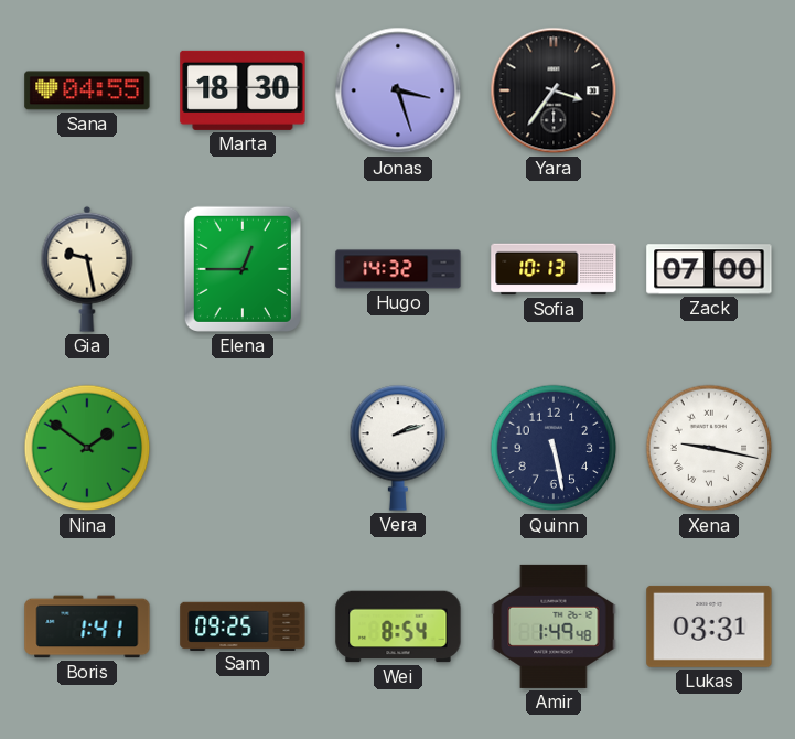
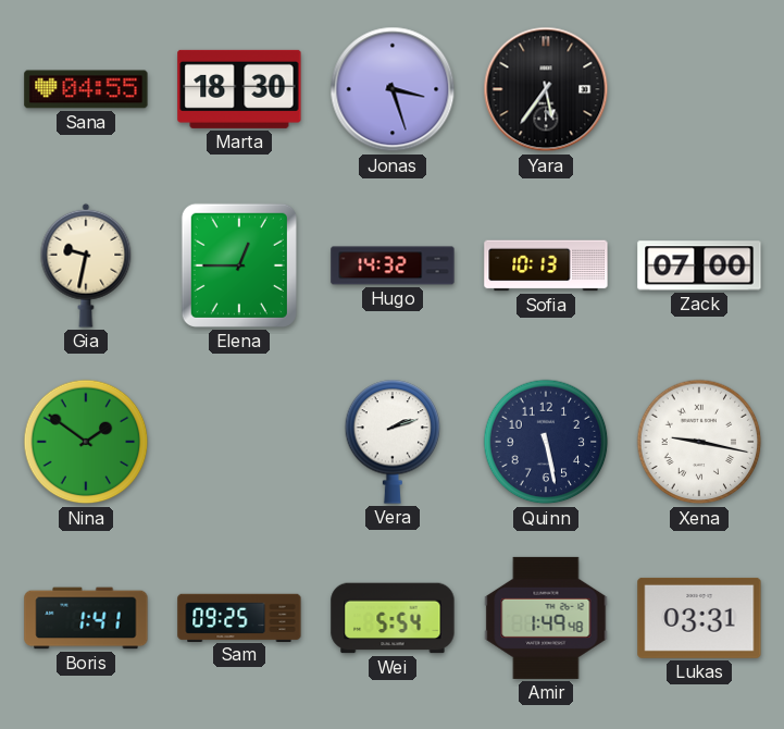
Yara: 3:36 -> 5:36
Gia: 9:28 -> 9:32
Wei: 8:54 -> 5:54
